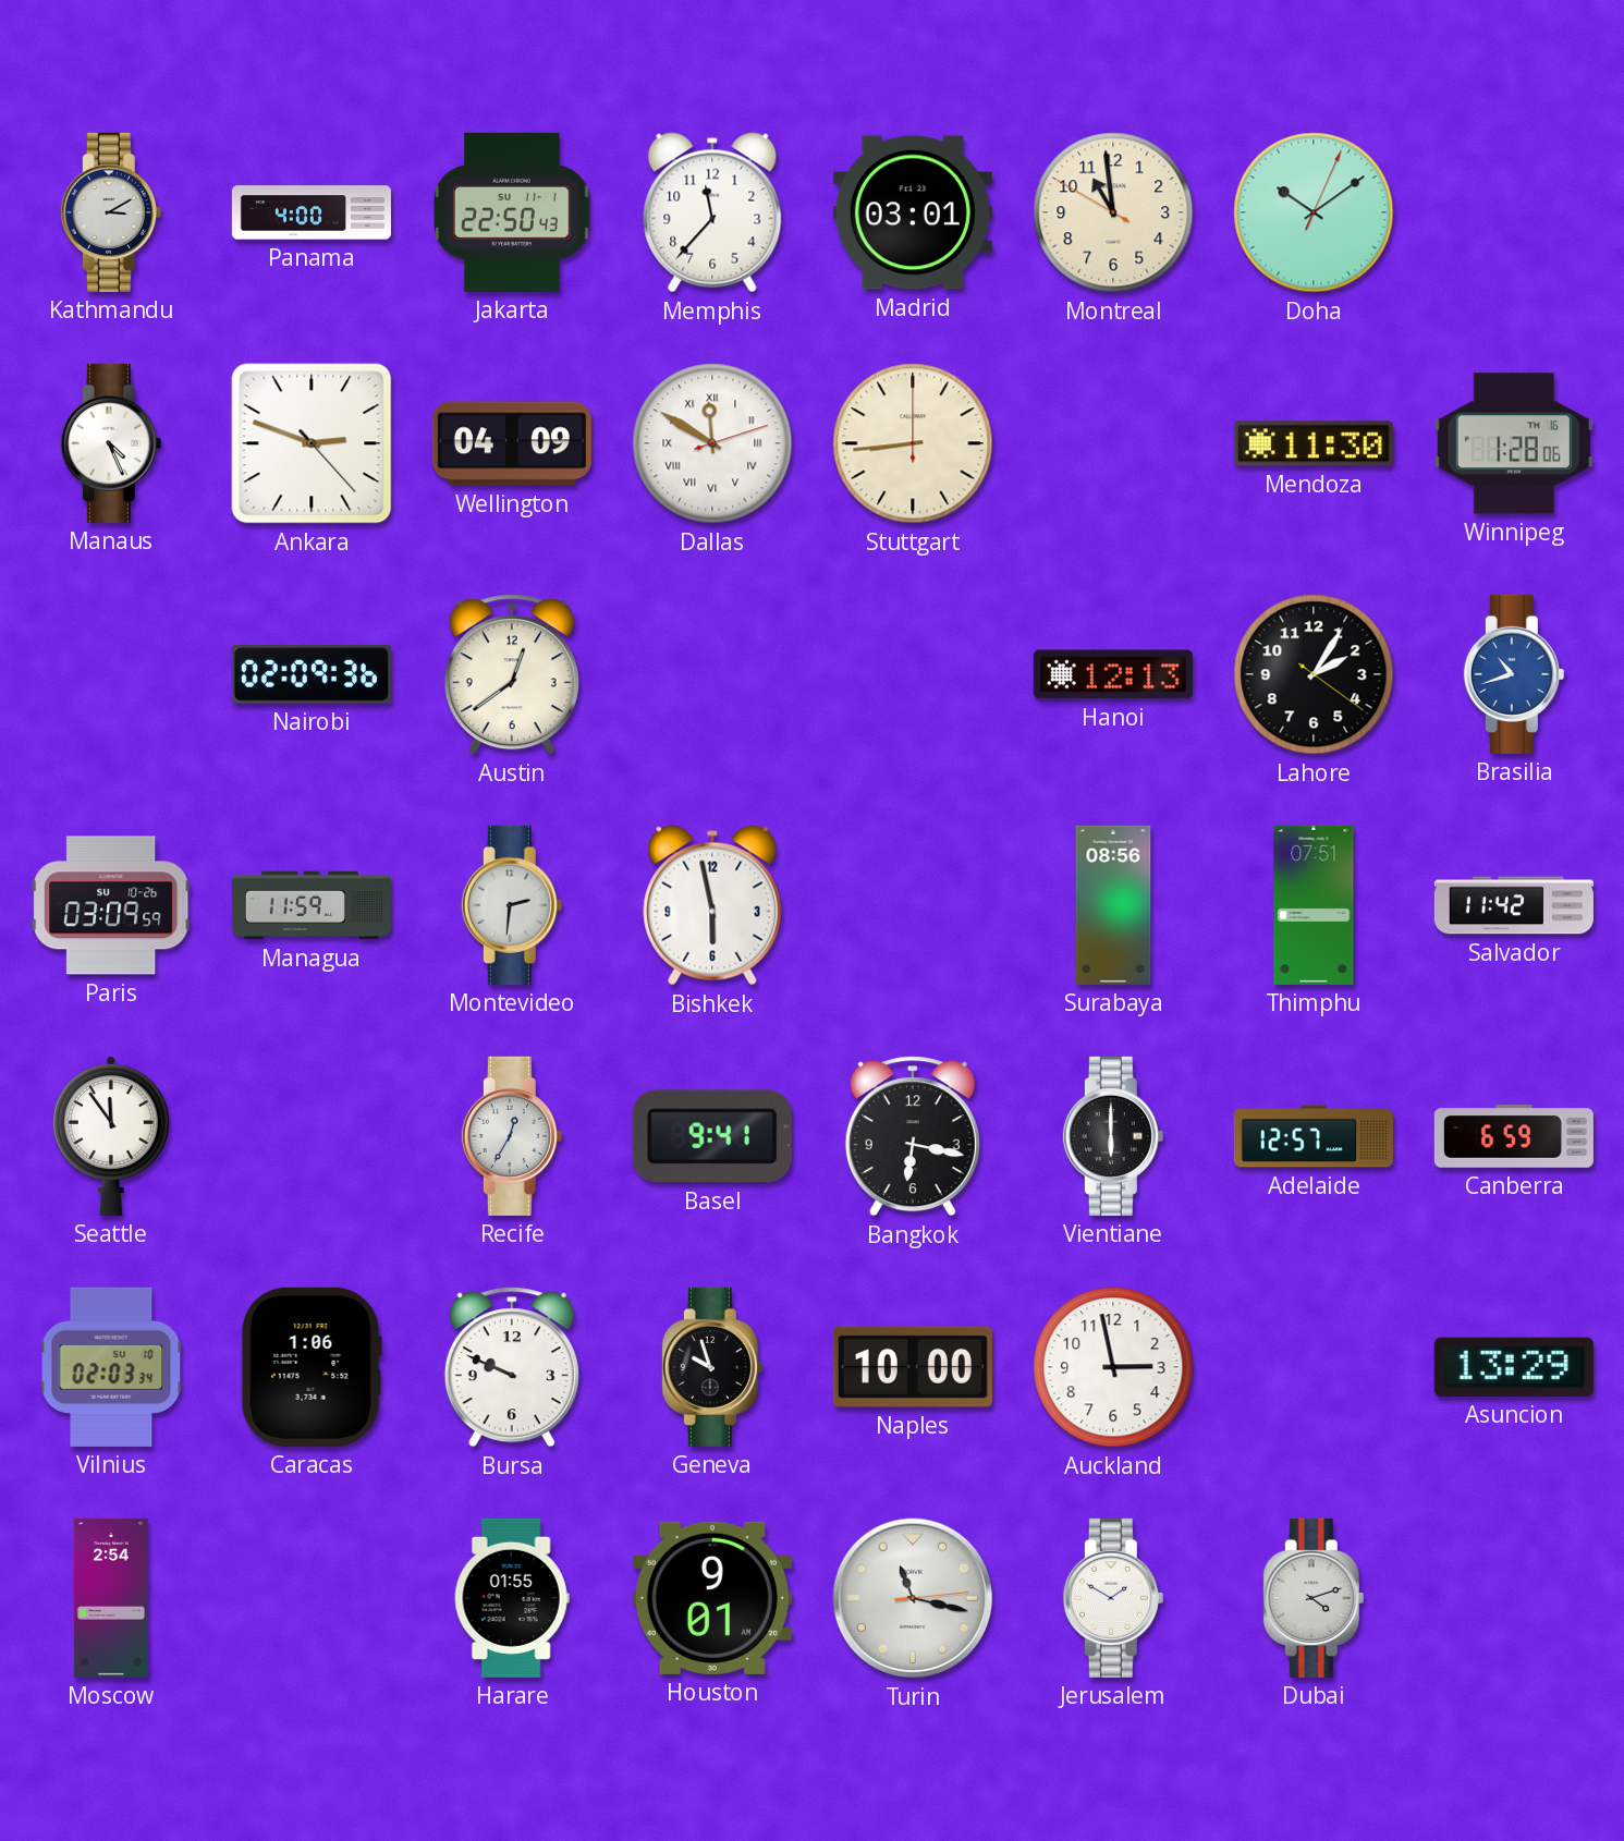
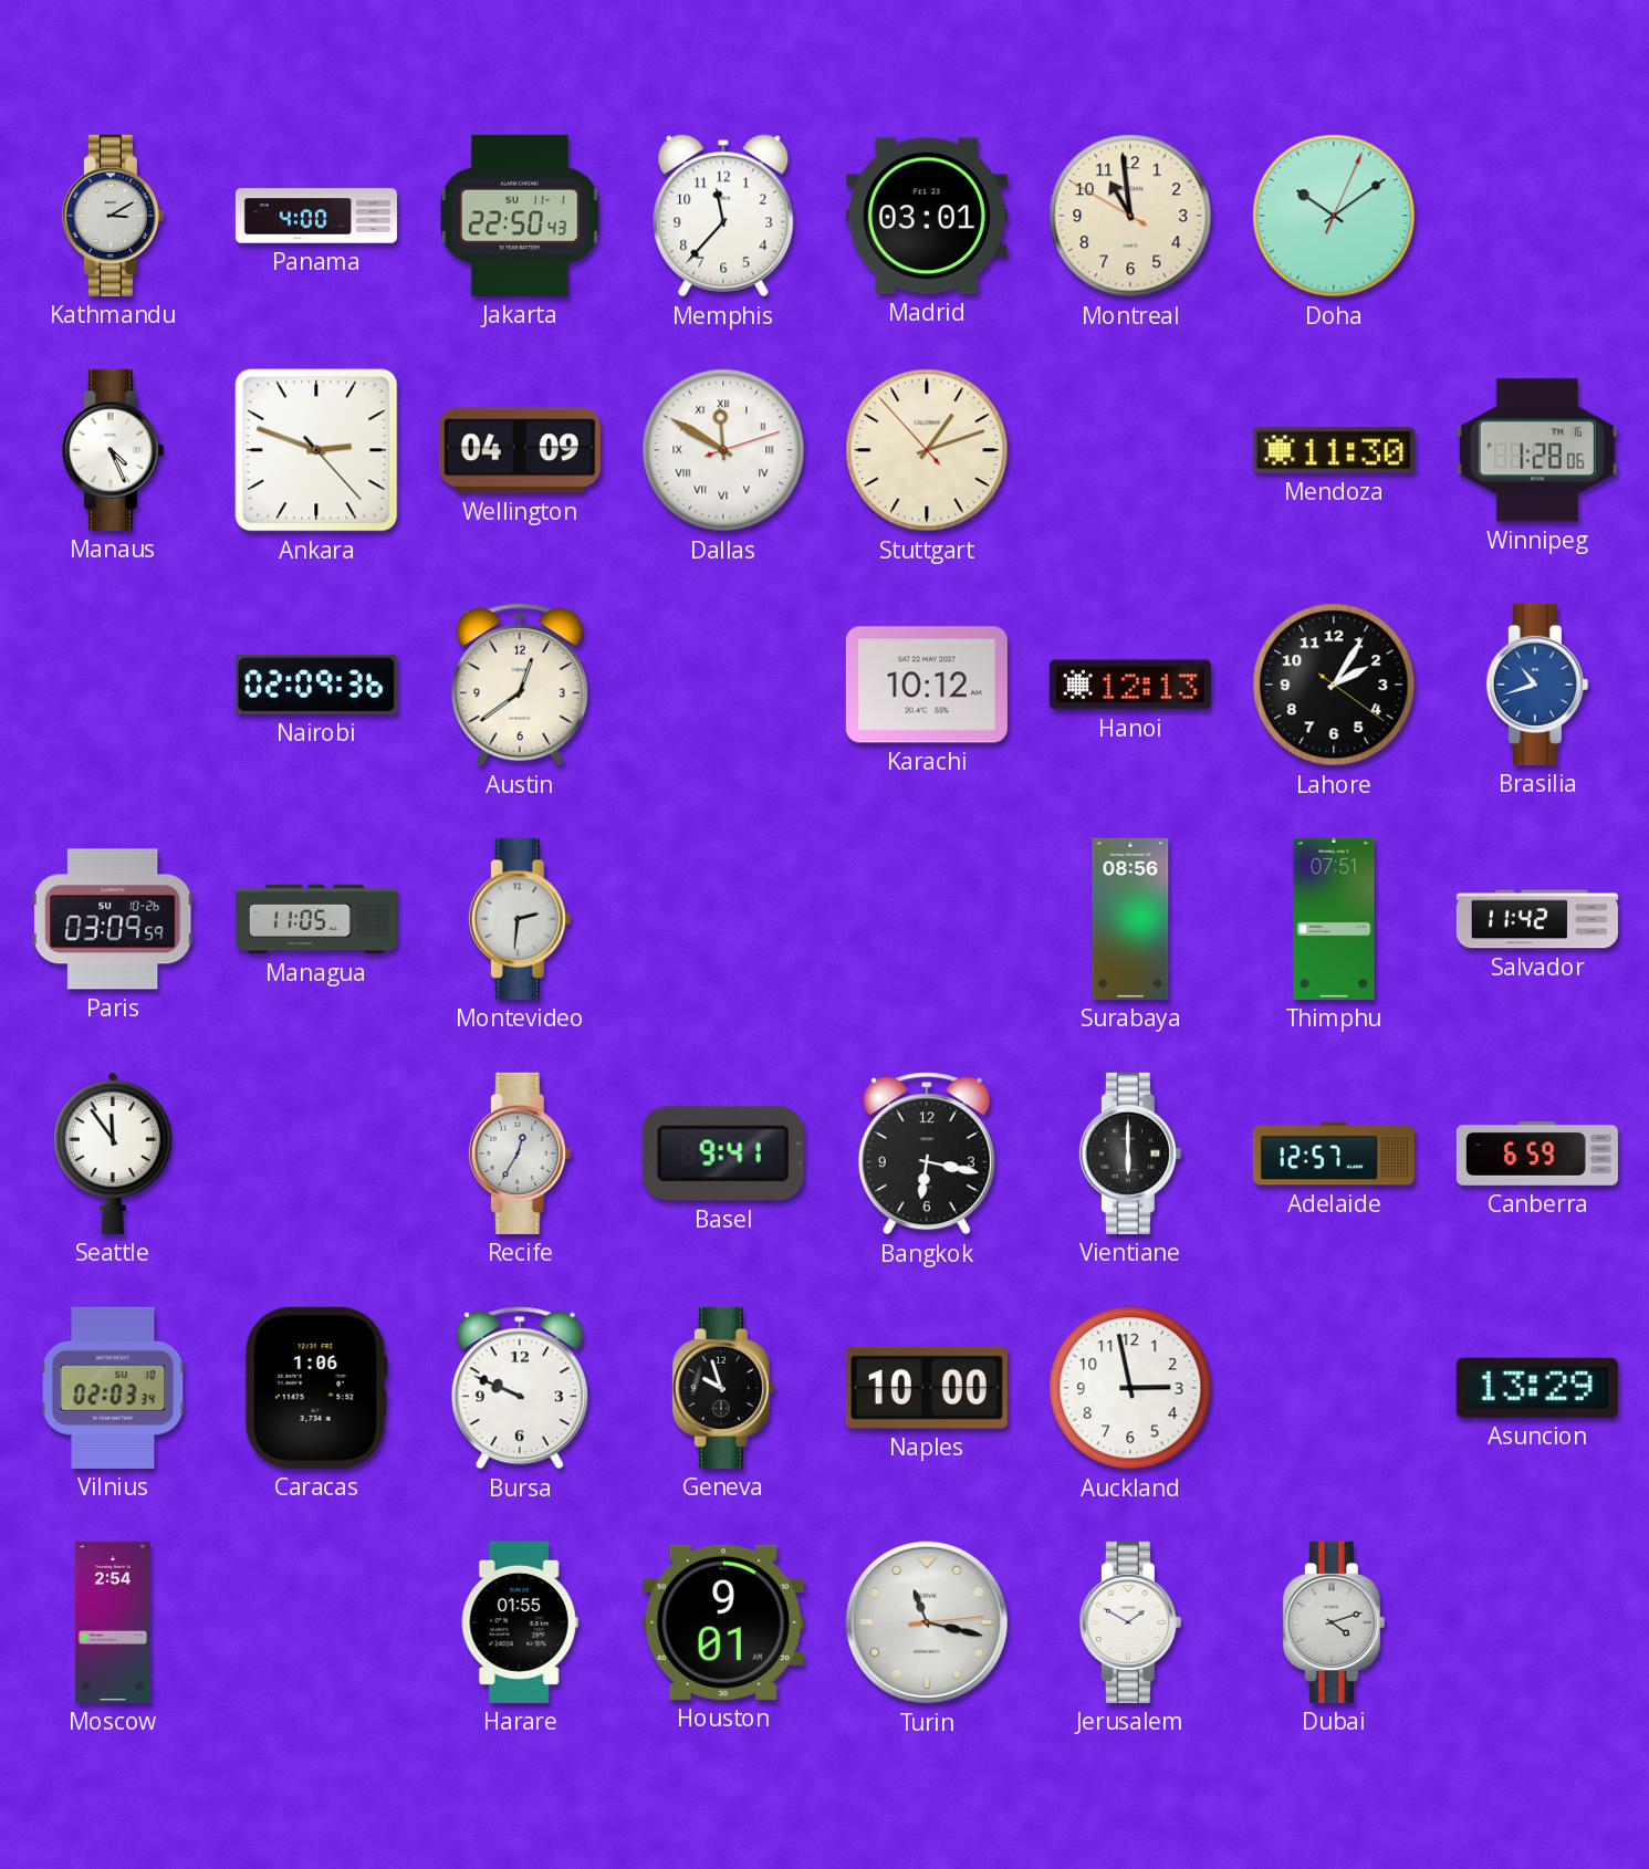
Stuttgart: 8:44 -> 1:11
Karachi: none -> 10:12
Managua: 11:59 -> 11:05
Bishkek: 5:58 -> none
